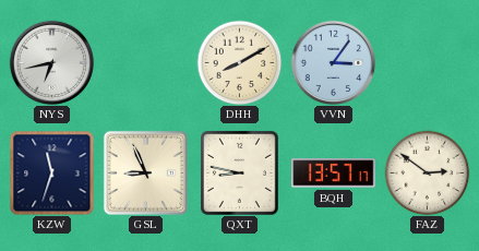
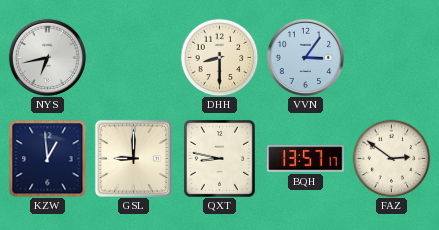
DHH: 8:10 -> 8:30
KZW: 11:33 -> 12:59
GSL: 8:56 -> 9:00
